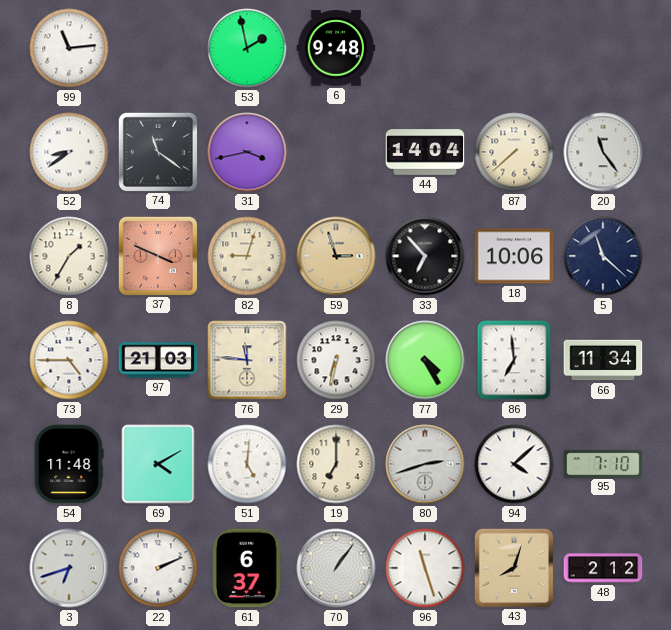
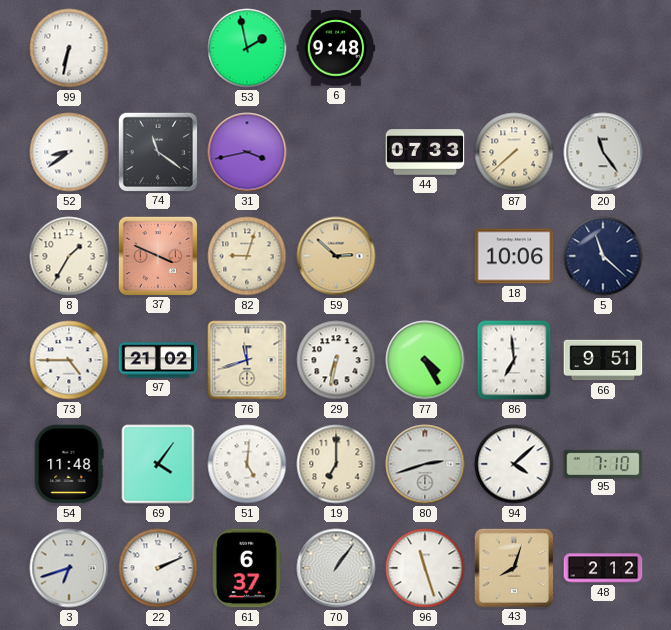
99: 11:14 -> 6:32
44: 14:04 -> 07:33
59: 2:57 -> 2:52
33: 6:53 -> none
97: 21:03 -> 21:02
76: 11:46 -> 11:42
66: 11:34 -> 9:51
69: 4:10 -> 4:06
